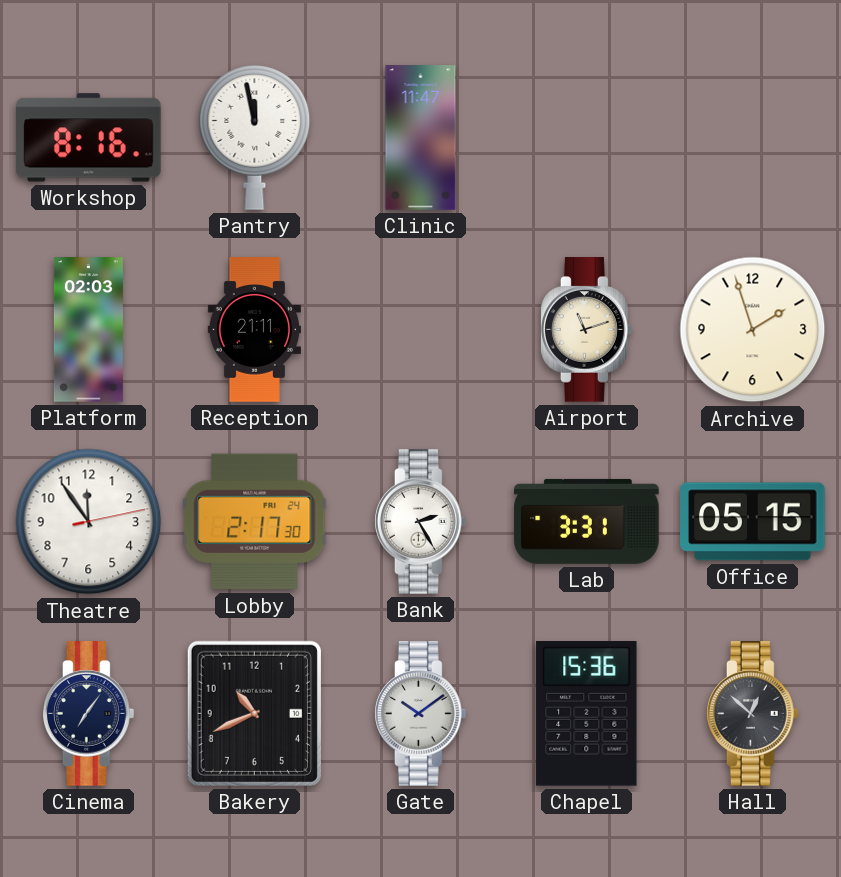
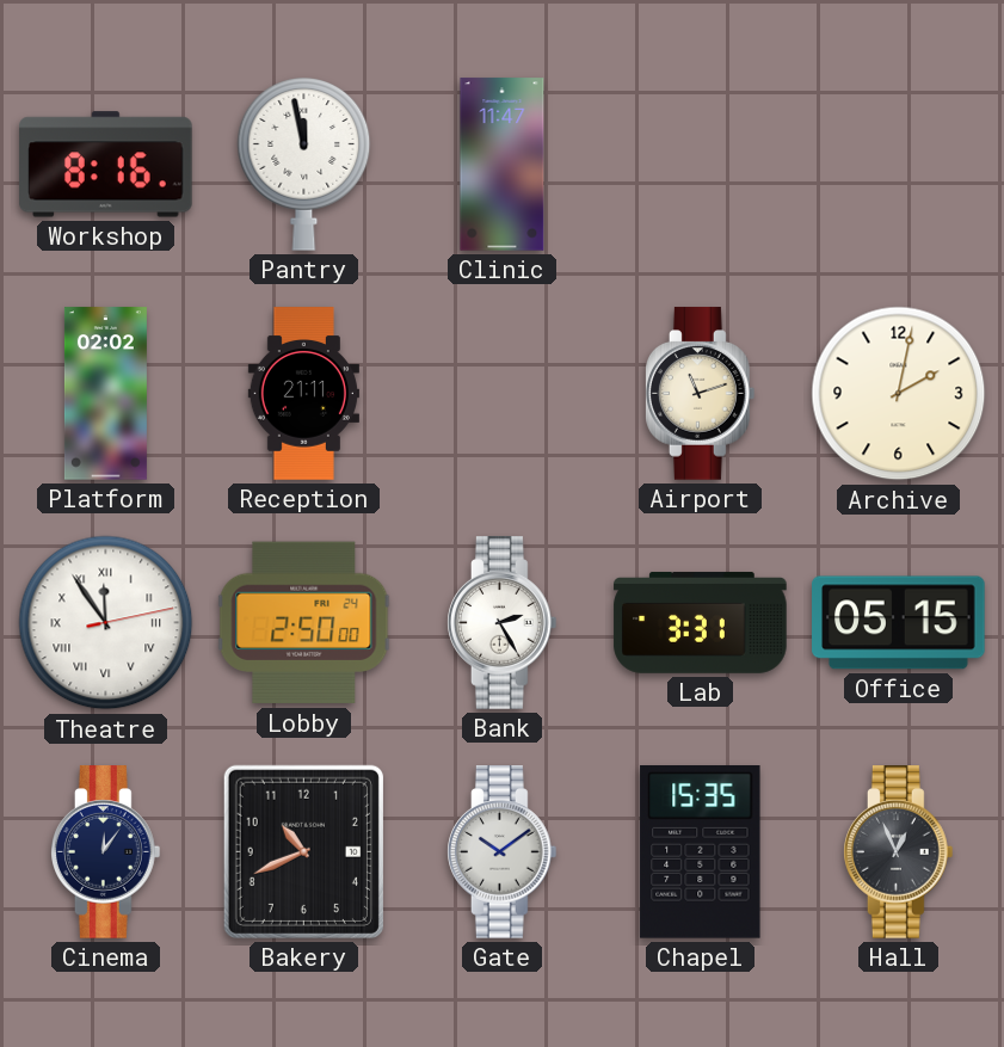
Platform: 02:03 -> 02:02
Archive: 1:57 -> 2:02
Theatre numerals: Arabic -> Roman
Lobby: 2:17 -> 2:50
Cinema: 7:06 -> 12:06
Chapel: 15:36 -> 15:35
Hall: 12:52 -> 12:56
